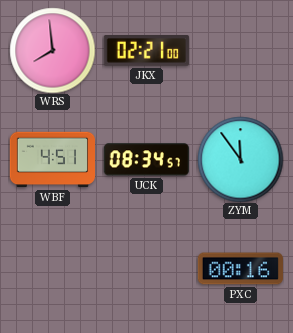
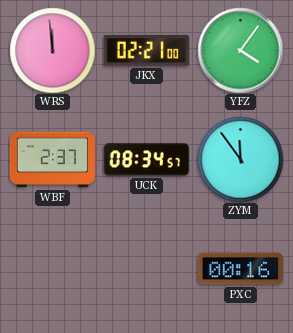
WRS: 7:59 -> 11:59
YFZ: none -> 4:06
WBF: 4:51 -> 2:37
